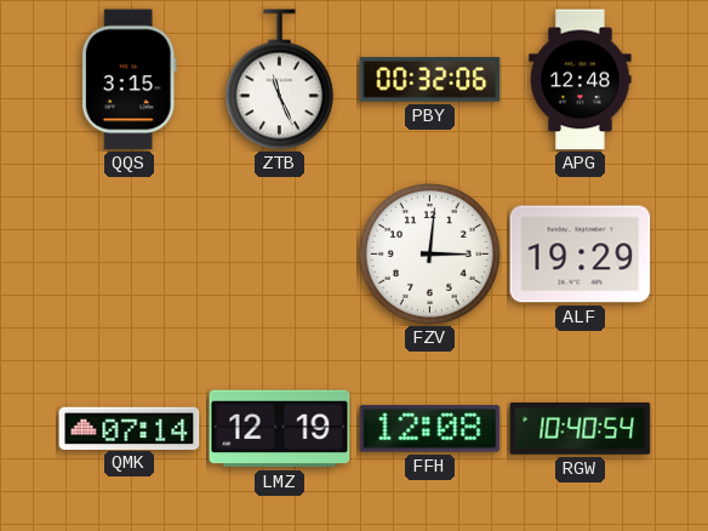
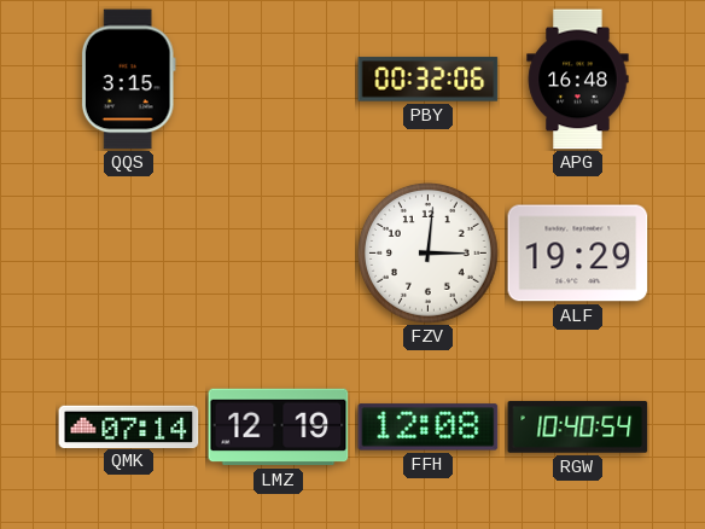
ZTB: 11:26 -> none
APG: 12:48 -> 16:48
